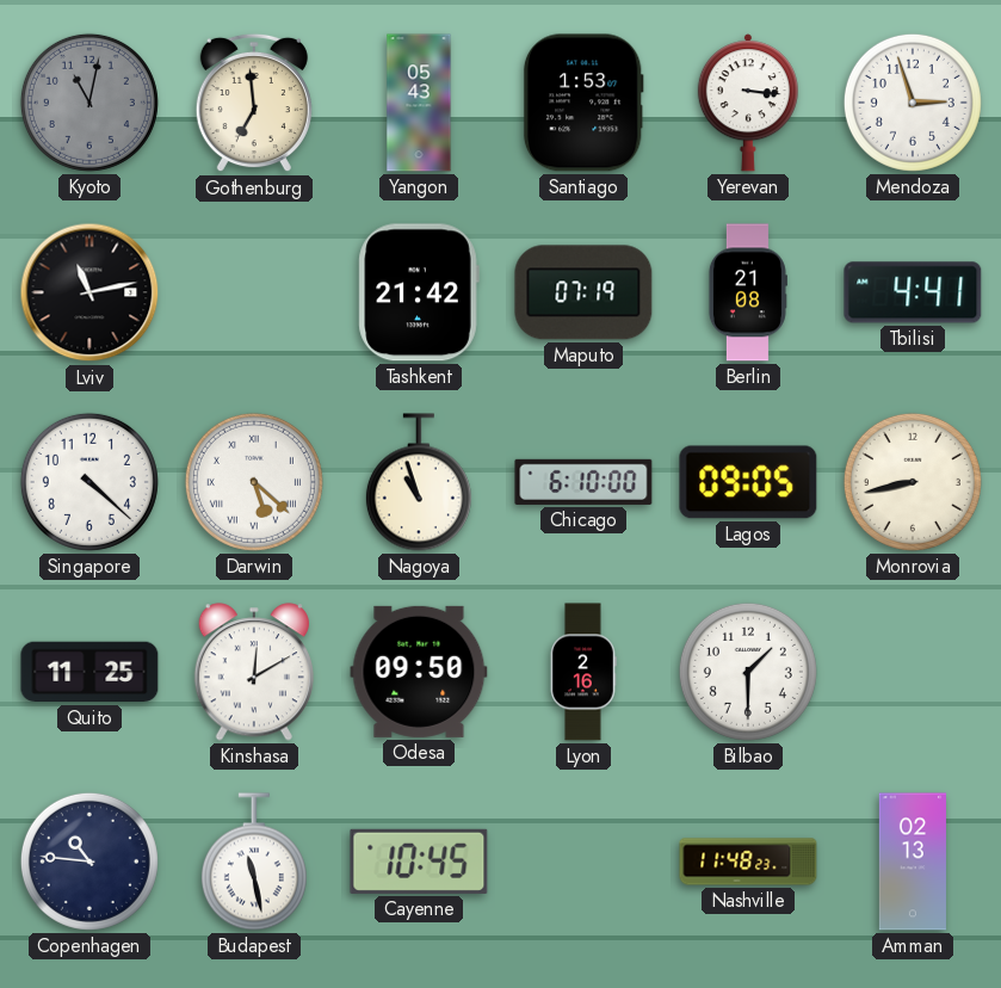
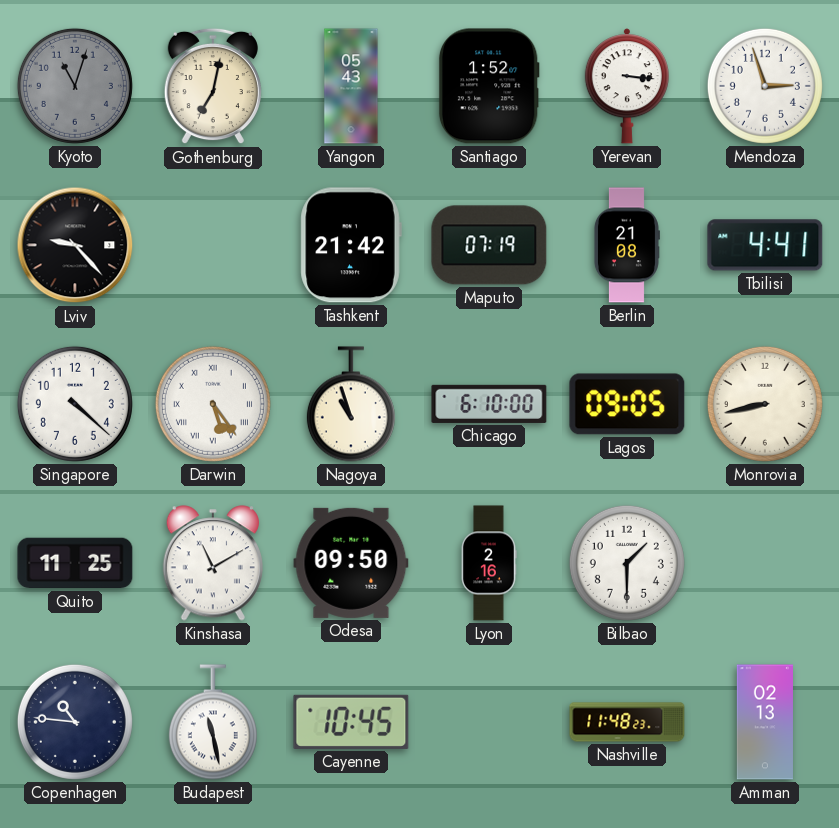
Kyoto: 11:02 -> 11:03
Gothenburg: 6:59 -> 7:02
Santiago: 1:53 -> 1:52
Lviv: 11:13 -> 9:23
Darwin: 5:22 -> 5:24
Kinshasa: 12:10 -> 11:10
